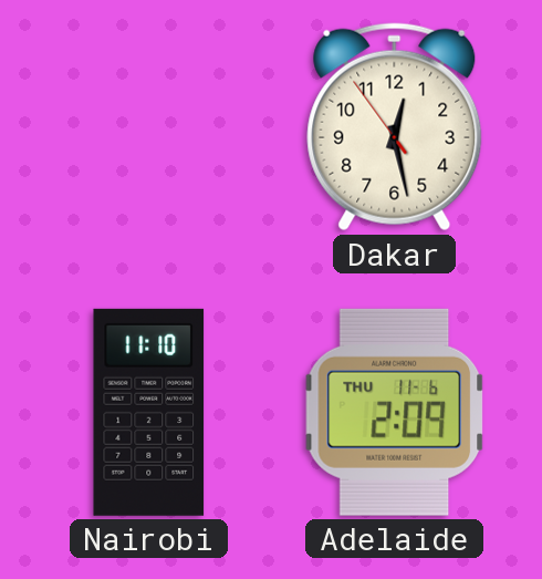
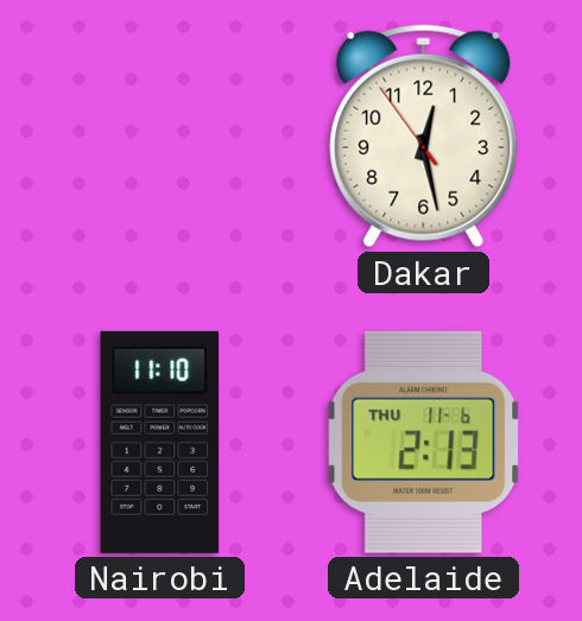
Adelaide: 2:09 -> 2:13
